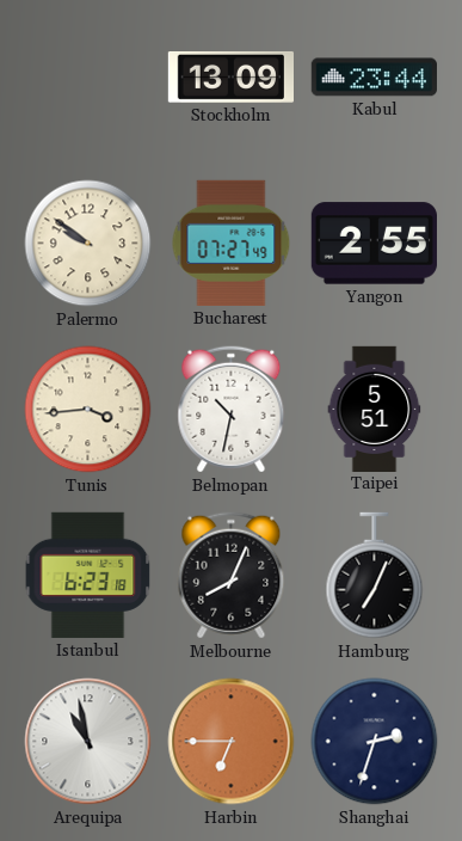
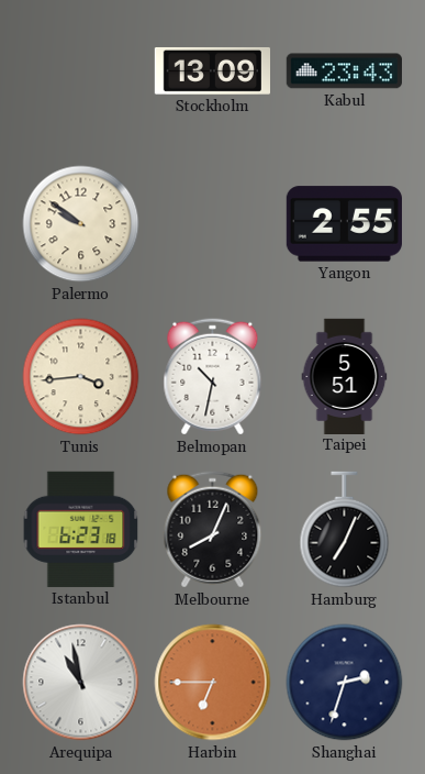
Kabul: 23:44 -> 23:43
Bucharest: 07:27 -> none
